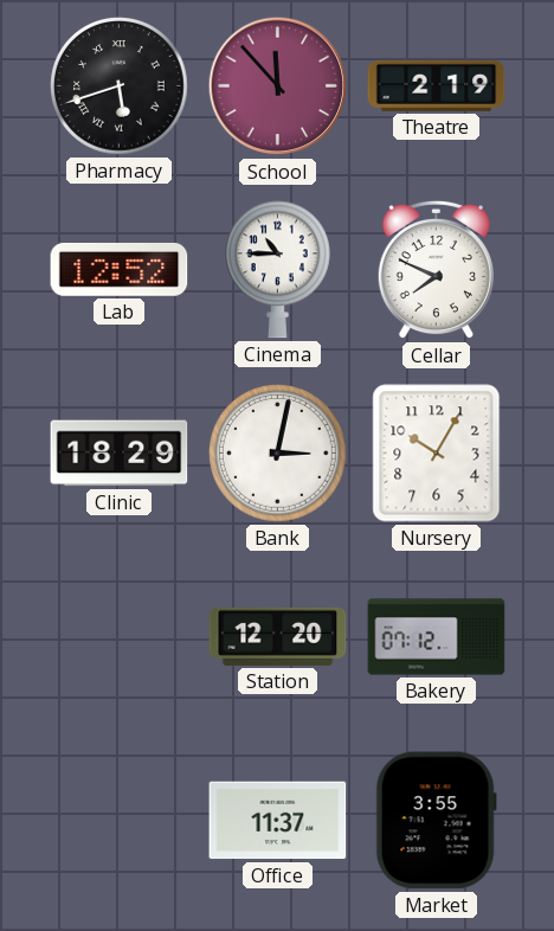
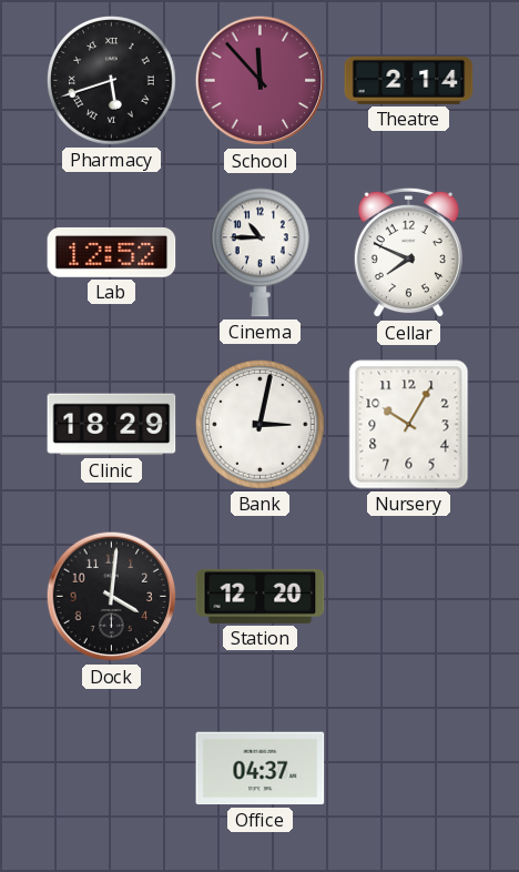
Theatre: 2:19 -> 2:14
Dock: none -> 4:01
Bakery: 07:12 -> none
Office: 11:37 -> 04:37
Market: 3:55 -> none
